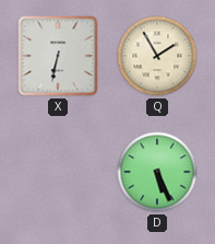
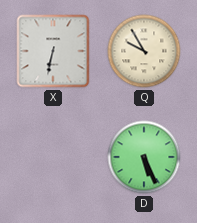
Q: 1:55 -> 9:55
